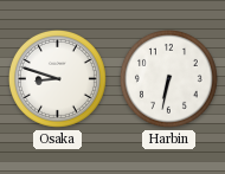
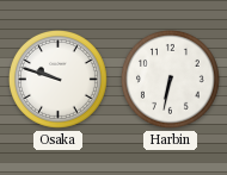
Osaka: 8:48 -> 9:48
